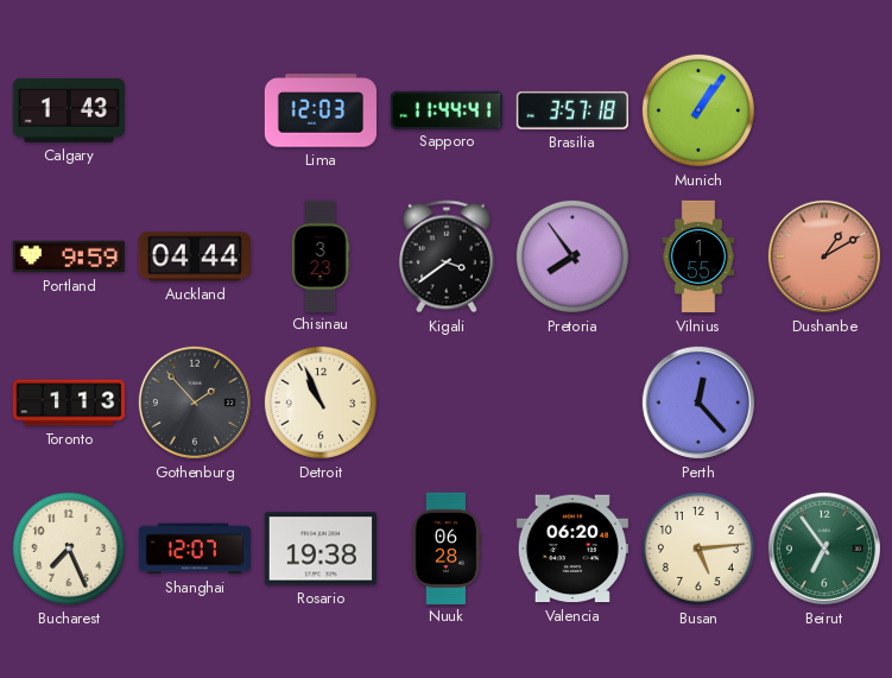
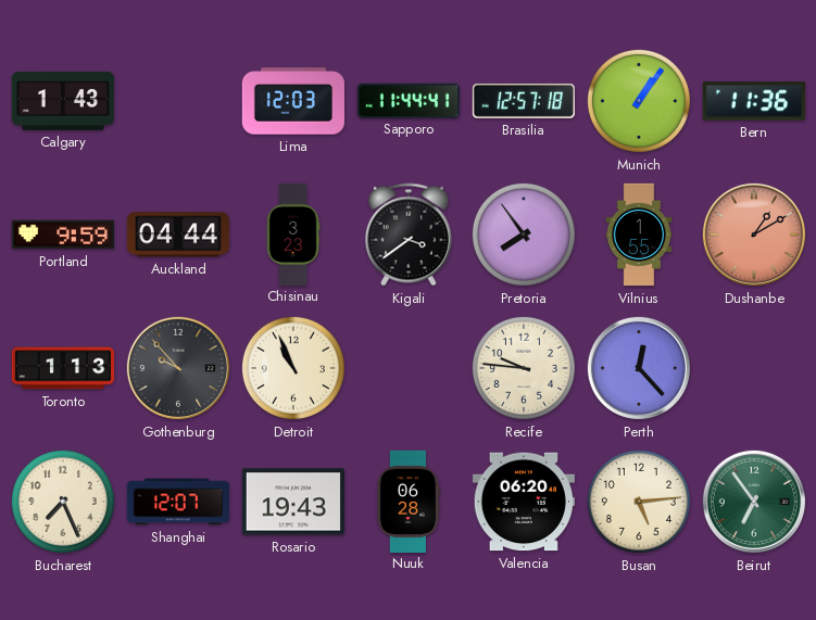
Brasilia: 3:57 -> 12:57
Bern: none -> 11:36
Gothenburg: 1:53 -> 9:53
Recife: none -> 9:46
Rosario: 19:38 -> 19:43
